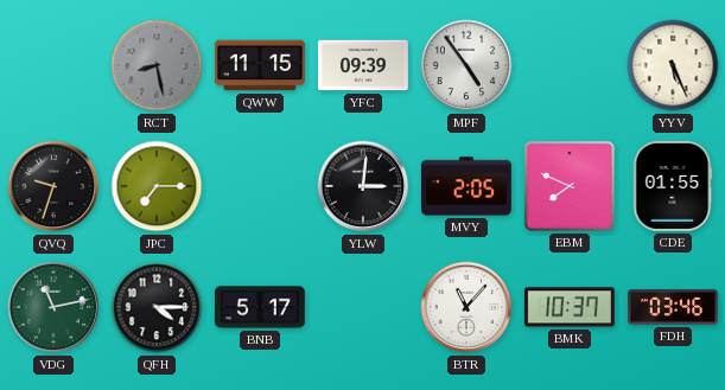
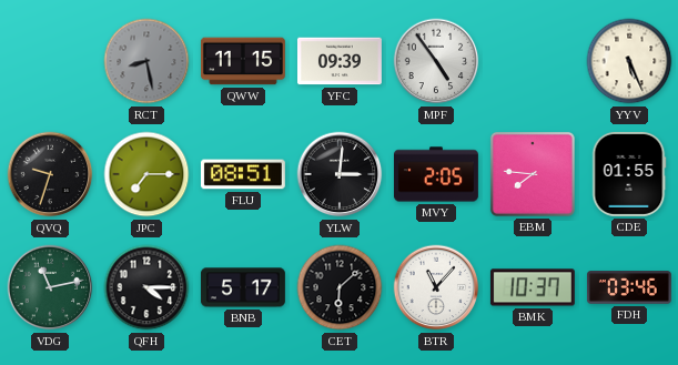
FLU: none -> 08:51
EBM: 7:49 -> 7:46
CET: none -> 6:08
